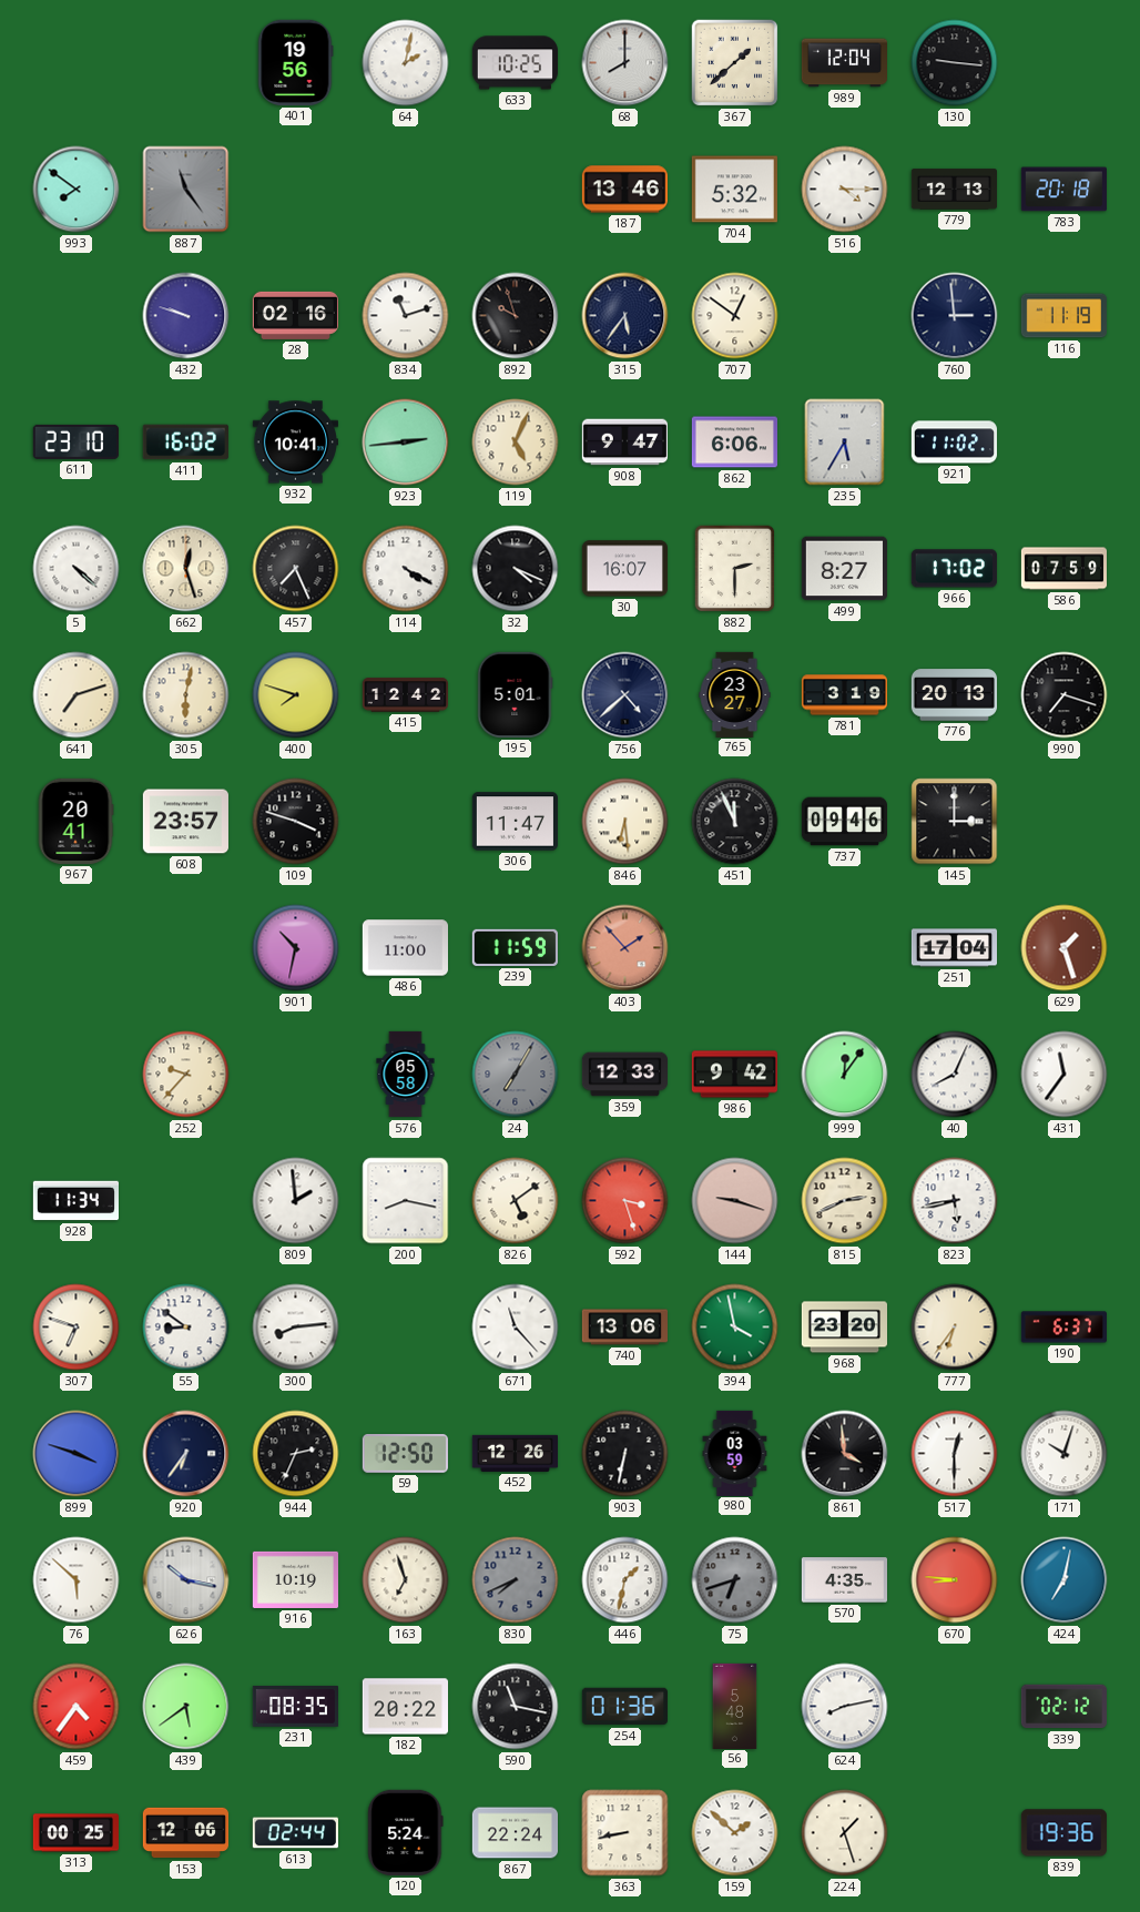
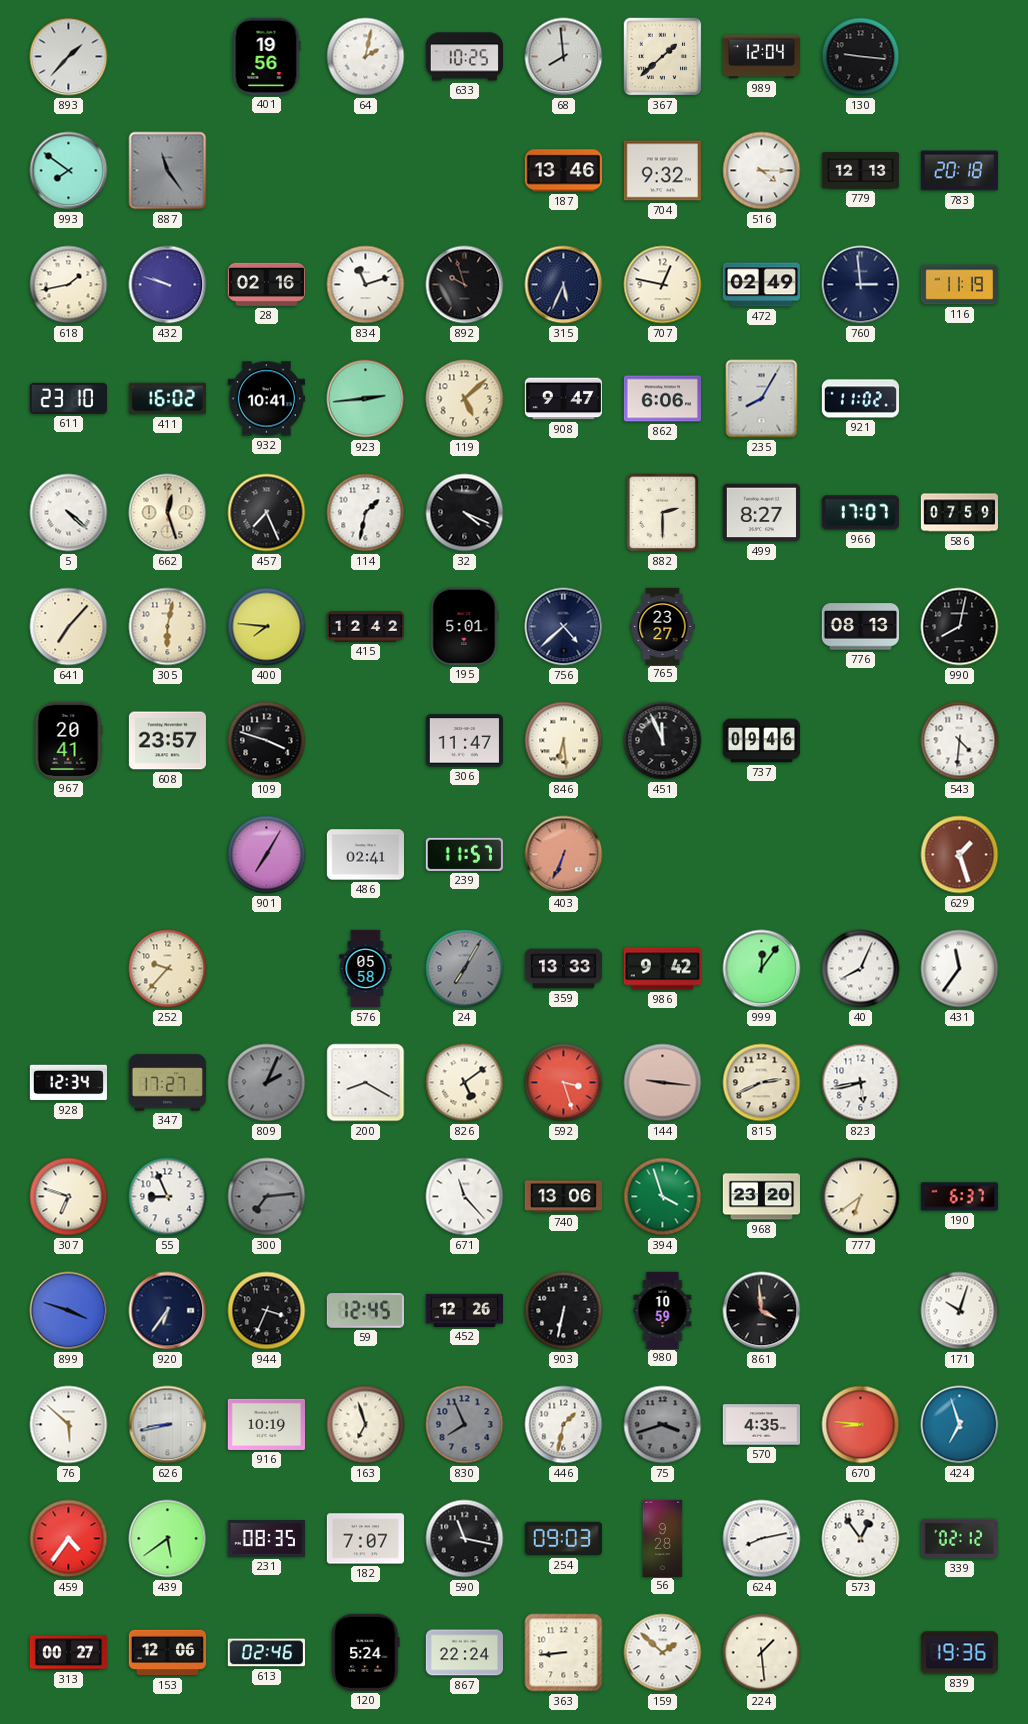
893: none -> 1:37
68: 8:00 -> 7:59
704: 5:32 -> 9:32
618: none -> 1:43
315: 5:36 -> 5:34
707: 12:51 -> 12:47
472: none -> 02:49
119: 5:04 -> 5:08
235: 5:35 -> 8:05
114: 4:20 -> 1:32
30: 16:07 -> none
966: 17:02 -> 17:07
641: 7:12 -> 7:07
400: 7:48 -> 7:46
781: 3:19 -> none
776: 20:13 -> 08:13
990: 7:18 -> 8:02
145: 3:00 -> none
543: none -> 4:31
901: 10:32 -> 7:05
486: 11:00 -> 02:41
239: 11:59 -> 11:57
403: 1:53 -> 6:34
251: 17:04 -> none
359: 12:33 -> 13:33
928: 11:34 -> 12:34
347: none -> 17:27
809: 1:59 -> 2:04
809 dial: white -> grey
200: 8:17 -> 8:20
144: 9:18 -> 9:16
55: 8:51 -> 8:56
300: 8:14 -> 7:14
300 dial: white -> grey
394: 3:58 -> 3:57
777: 6:36 -> 6:39
944: 2:34 -> 3:34
59: 12:50 -> 12:45
980: 03:59 -> 10:59
517: 12:30 -> none
626: 10:17 -> 8:43
830: 7:41 -> 7:56
75: 6:42 -> 3:42
424: 7:02 -> 6:57
182: 20:22 -> 7:07
254: 01:36 -> 09:03
56: 5:48 -> 9:28
573: none -> 12:54
313: 00:25 -> 00:27
613: 02:44 -> 02:46
363: 8:43 -> 8:44
224: 1:27 -> 1:29
